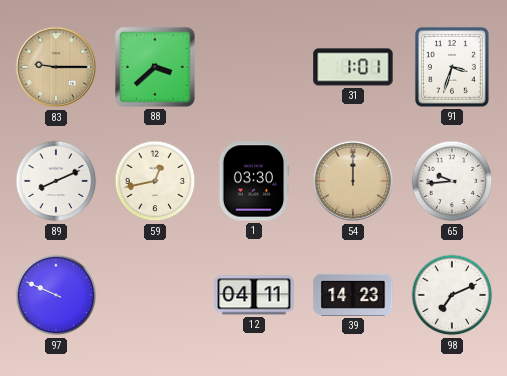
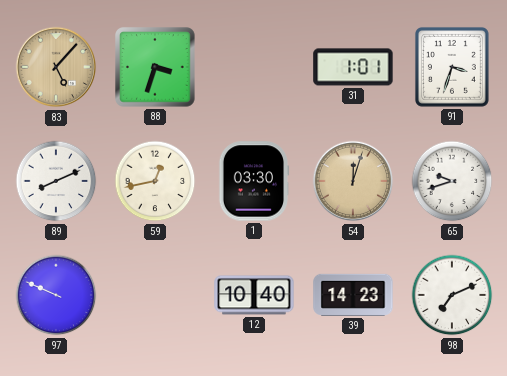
83: 9:15 -> 5:07
88: 3:38 -> 3:33
54: 12:00 -> 12:03
65: 9:44 -> 9:42
12: 04:11 -> 10:40
